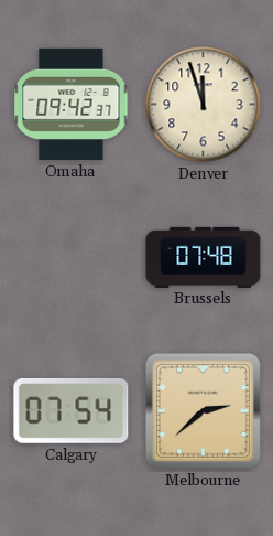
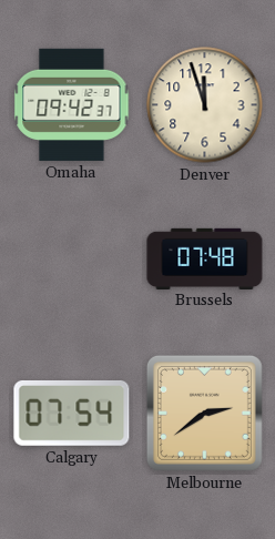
Melbourne: 2:38 -> 2:39
